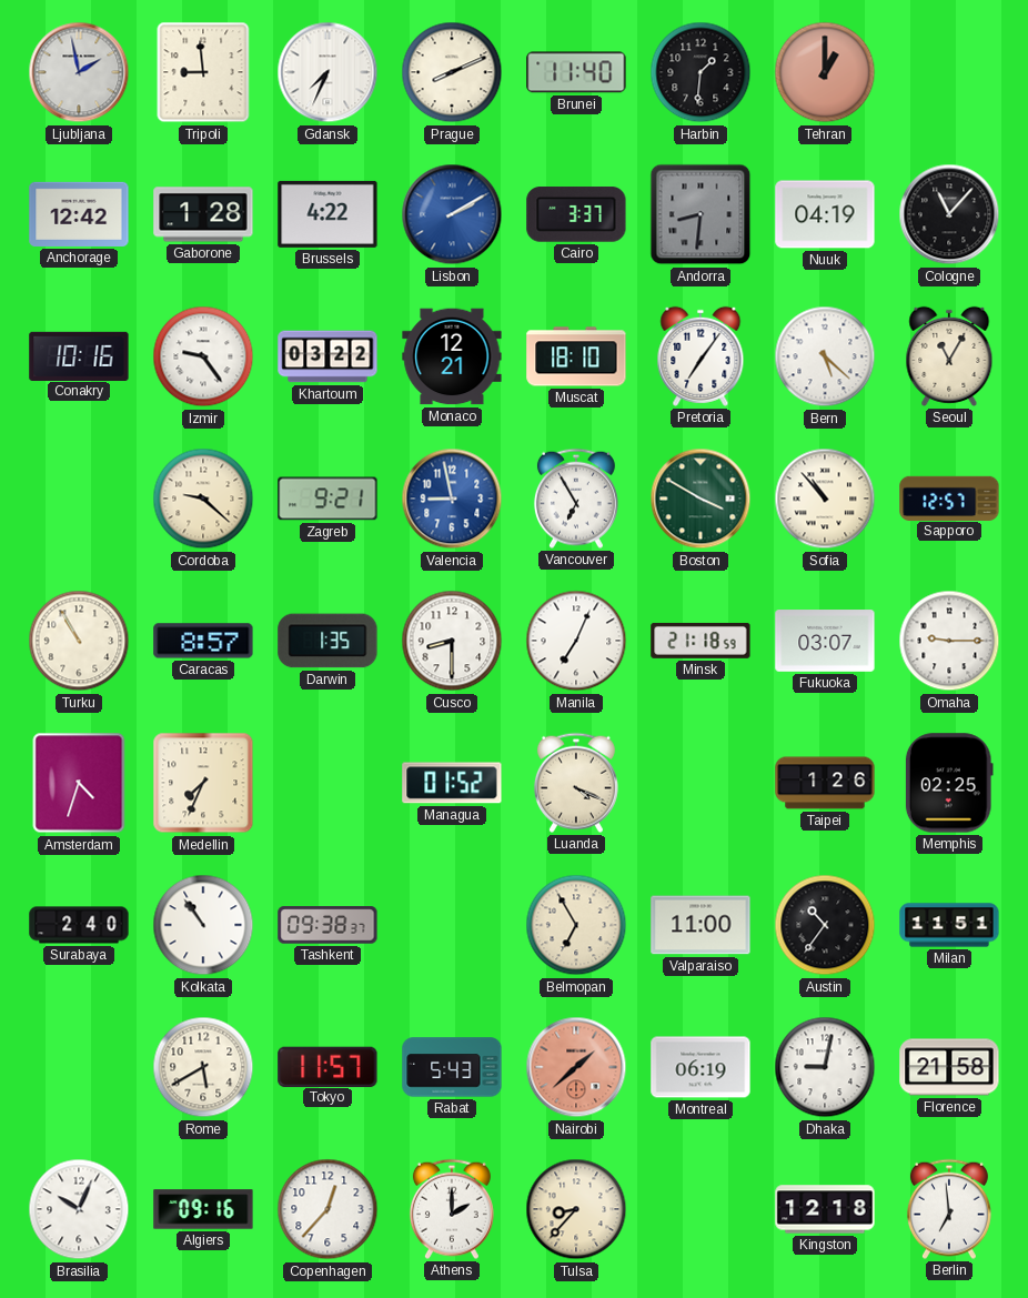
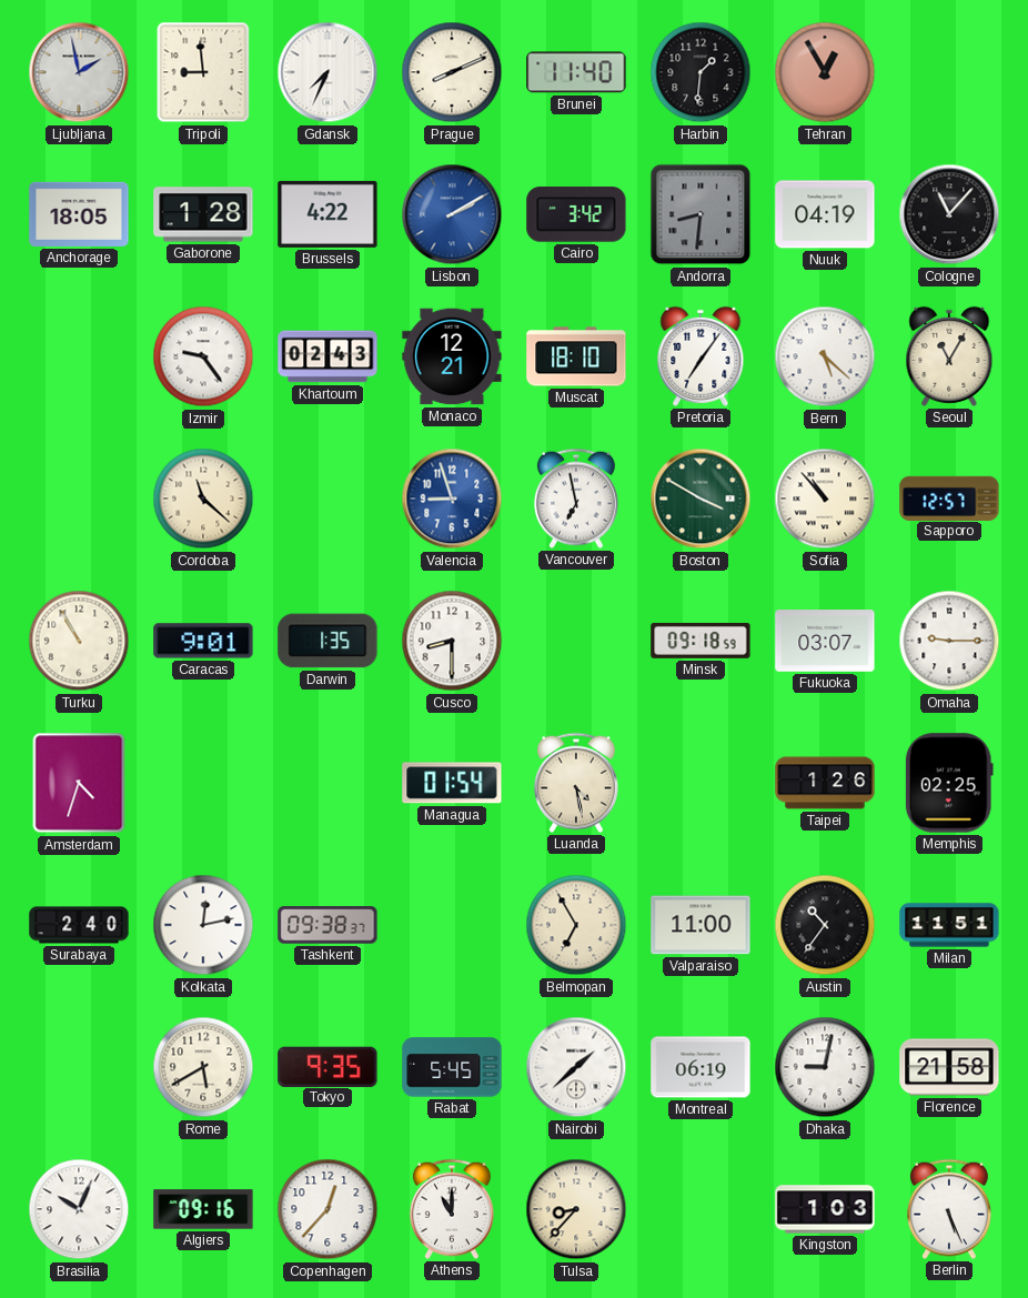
Tehran: 1:00 -> 12:55
Anchorage: 12:42 -> 18:05
Cairo: 3:37 -> 3:42
Conakry: 10:16 -> none
Khartoum: 03:22 -> 02:43
Cordoba: 9:22 -> 11:22
Zagreb: 9:21 -> none
Valencia: 8:58 -> 8:57
Vancouver: 6:55 -> 6:58
Caracas: 8:57 -> 9:01
Manila: 7:04 -> none
Minsk: 21:18 -> 09:18
Medellin: 7:34 -> none
Managua: 01:52 -> 01:54
Luanda: 4:19 -> 4:28
Kolkata: 10:54 -> 12:13
Tokyo: 11:57 -> 9:35
Rabat: 5:43 -> 5:45
Nairobi dial: salmon -> white
Athens: 2:00 -> 11:00
Kingston: 12:18 -> 1:03
Berlin: 6:59 -> 5:26
